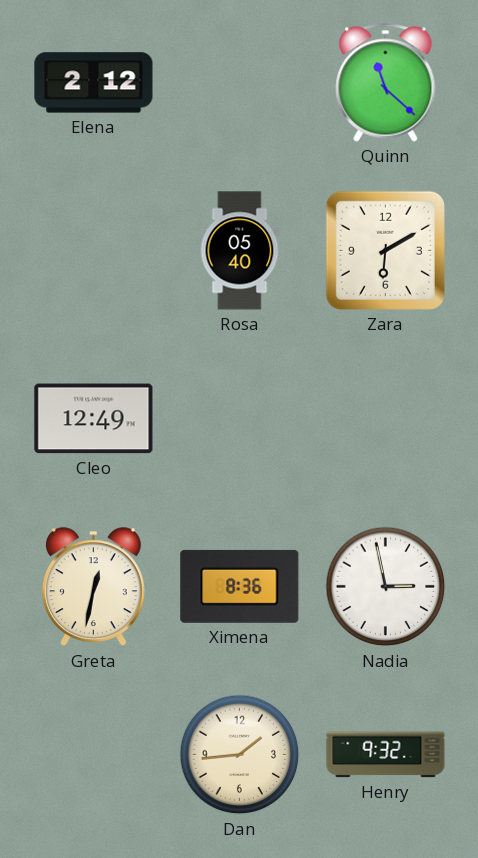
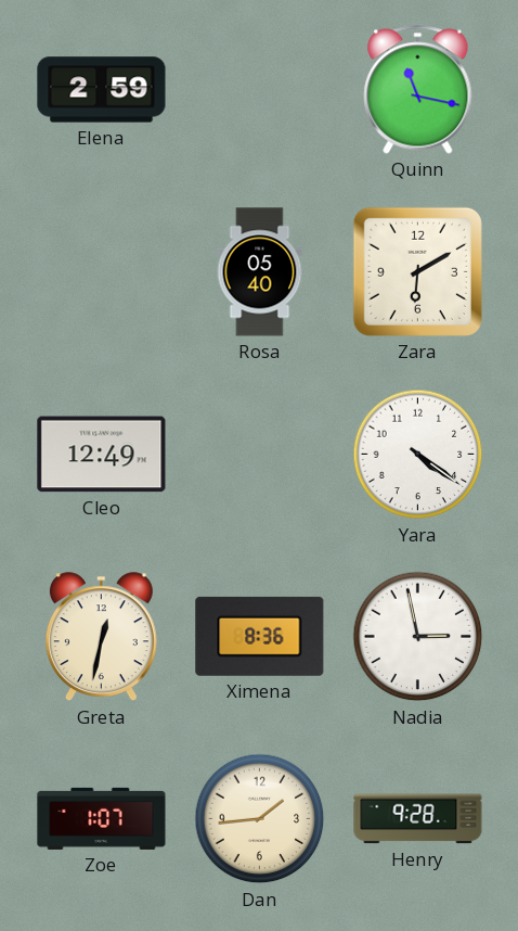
Elena: 2:12 -> 2:59
Quinn: 11:22 -> 11:17
Yara: none -> 4:21
Zoe: none -> 1:07
Henry: 9:32 -> 9:28
